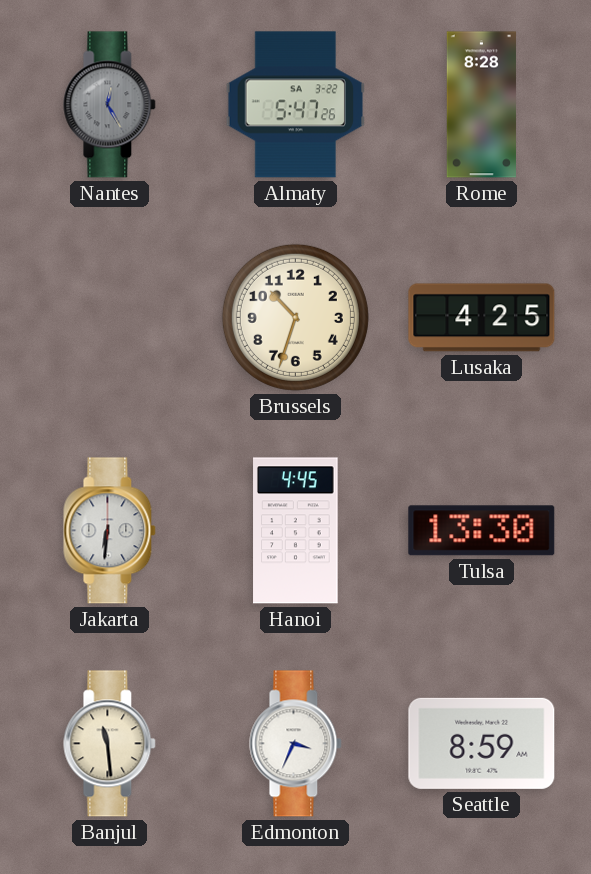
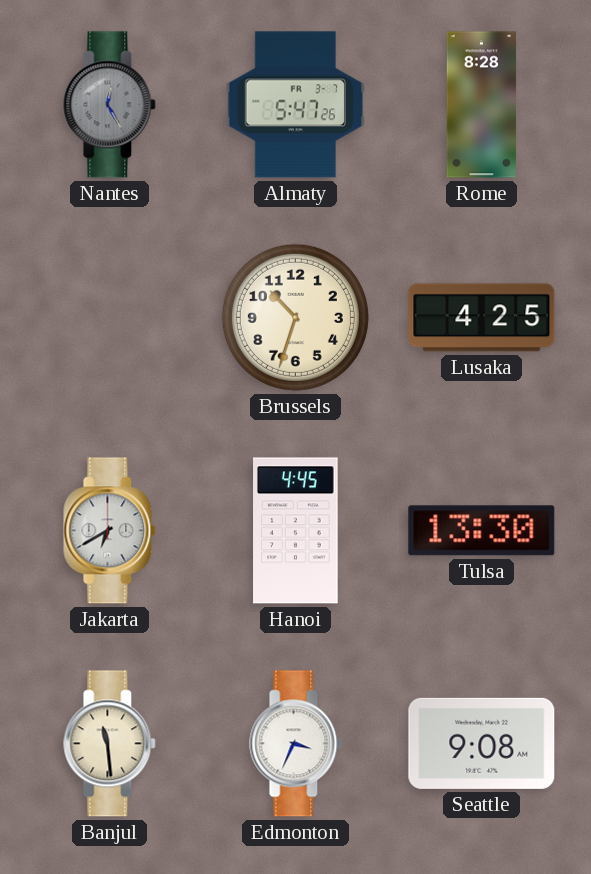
Almaty date: SA 3-22 -> FR 3-7
Jakarta: 6:31 -> 6:40
Seattle: 8:59 -> 9:08
